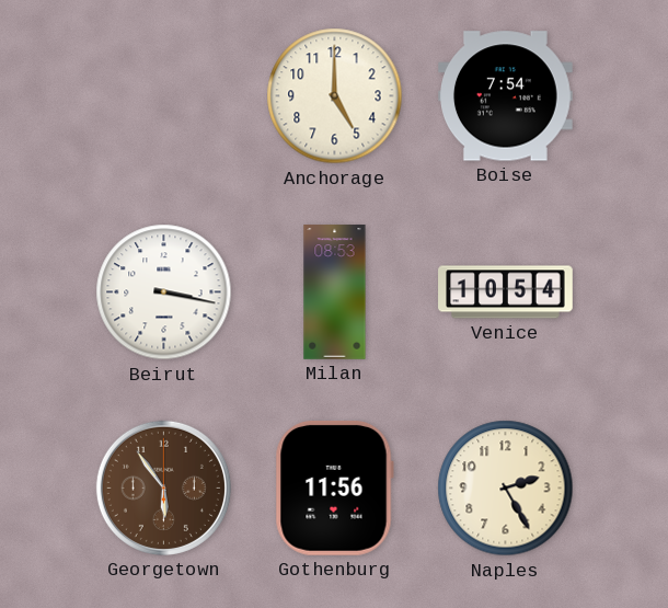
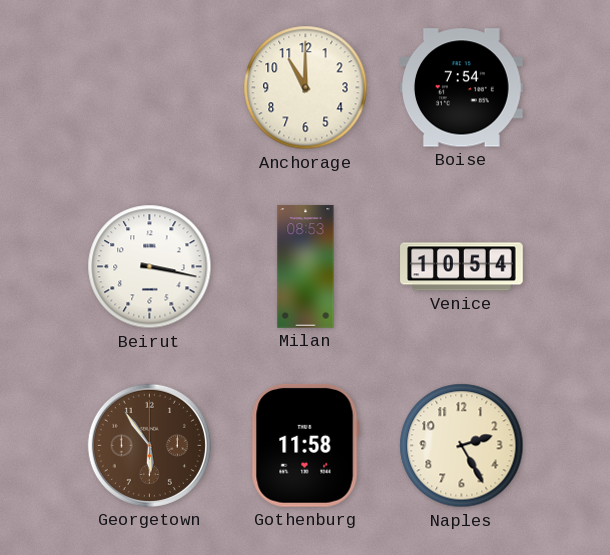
Anchorage: 5:00 -> 11:00
Gothenburg: 11:56 -> 11:58
